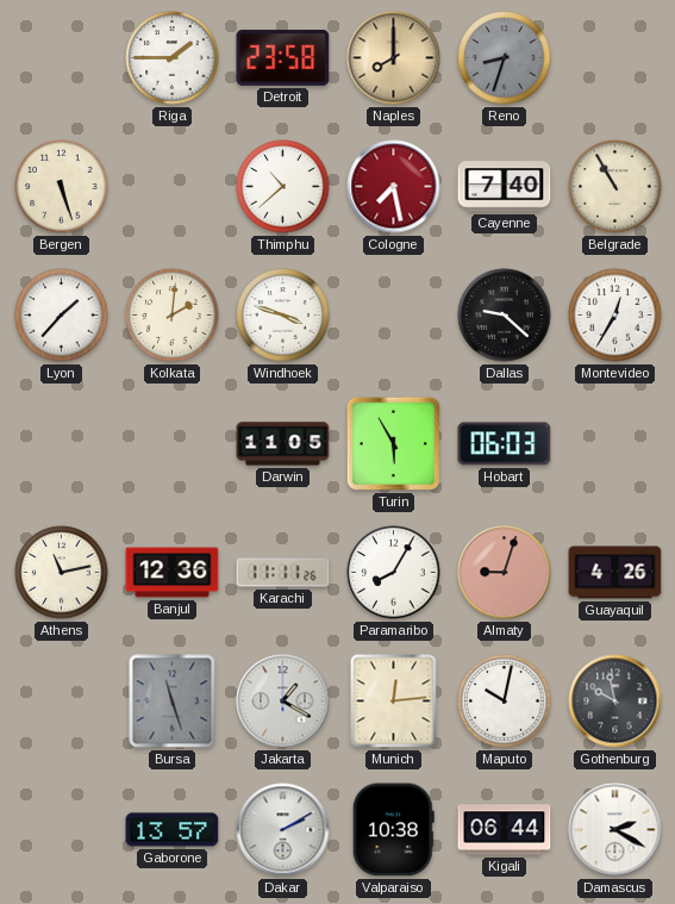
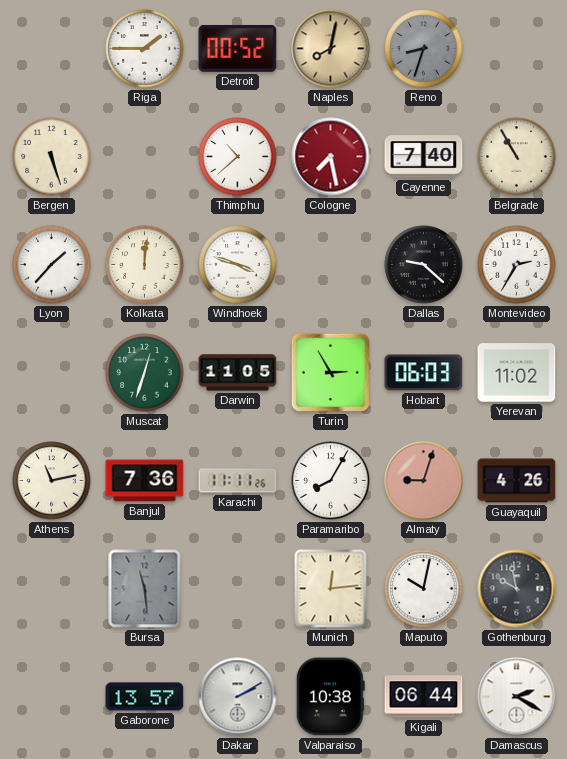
Detroit: 23:58 -> 00:52
Naples: 8:00 -> 8:02
Kolkata: 2:01 -> 12:01
Montevideo: 12:35 -> 2:35
Muscat: none -> 12:33
Turin: 5:55 -> 2:55
Yerevan: none -> 11:02
Banjul: 12:36 -> 7:36
Bursa: 11:27 -> 11:29
Jakarta: 1:20 -> none
